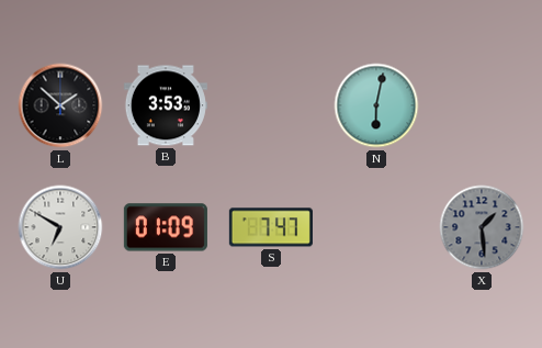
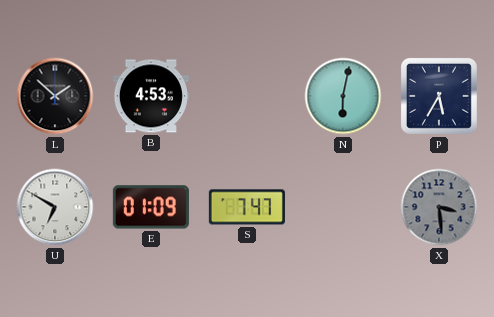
B: 3:53 -> 4:53
P: none -> 5:35
X: 1:29 -> 3:29
